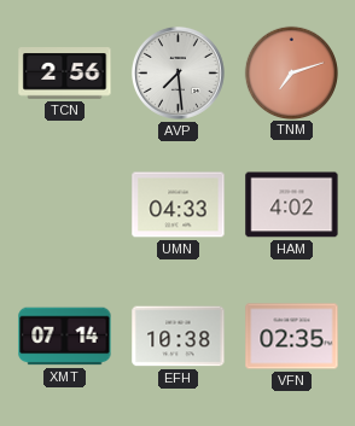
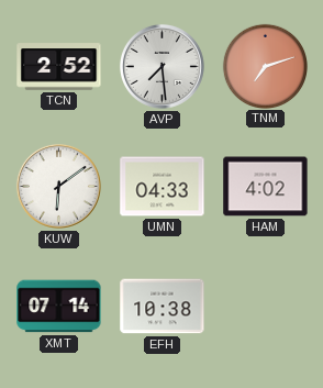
TCN: 2:56 -> 2:52
KUW: none -> 6:09
VFN: 02:35 -> none
